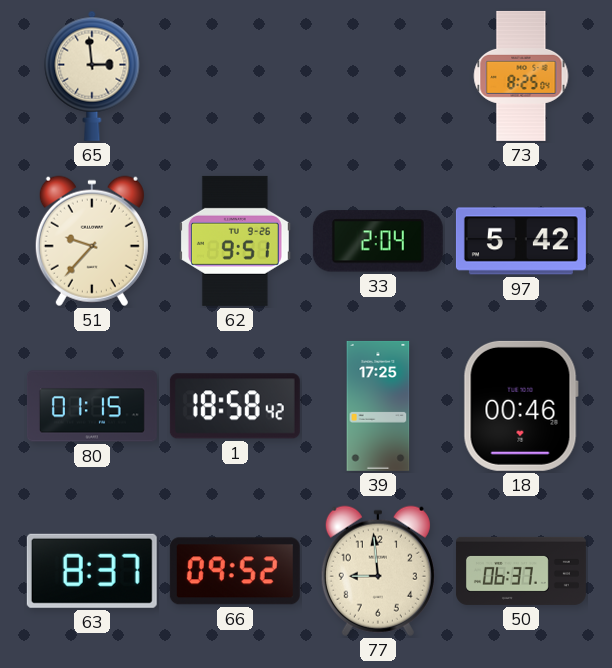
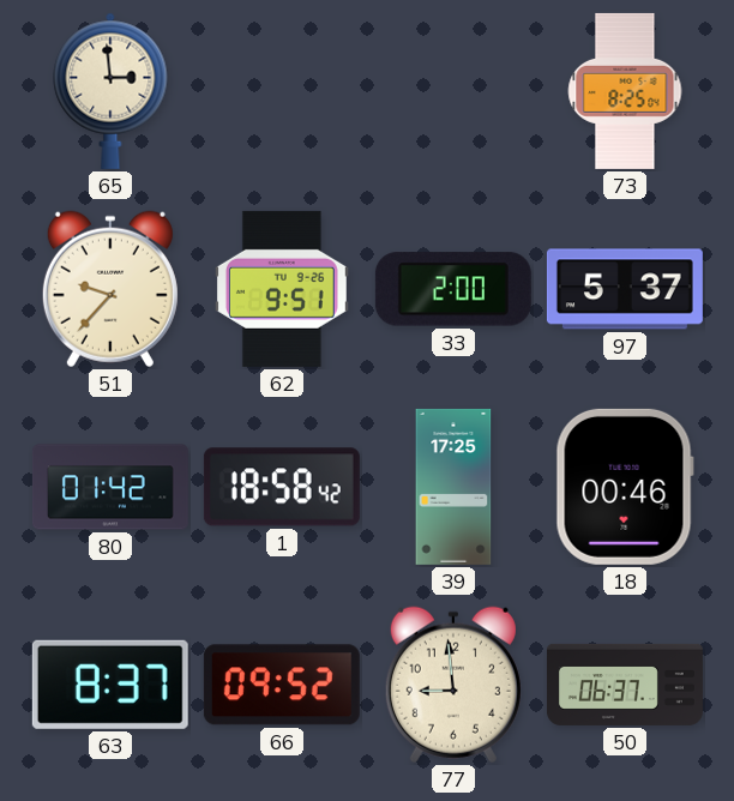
33: 2:04 -> 2:00
97: 5:42 -> 5:37
80: 01:15 -> 01:42
